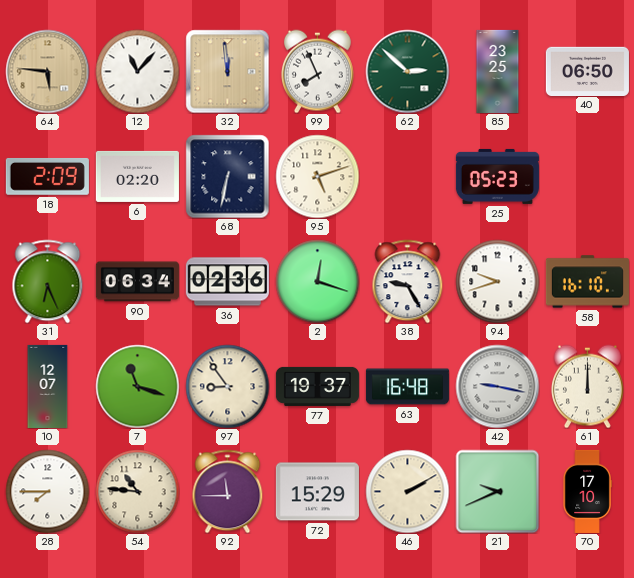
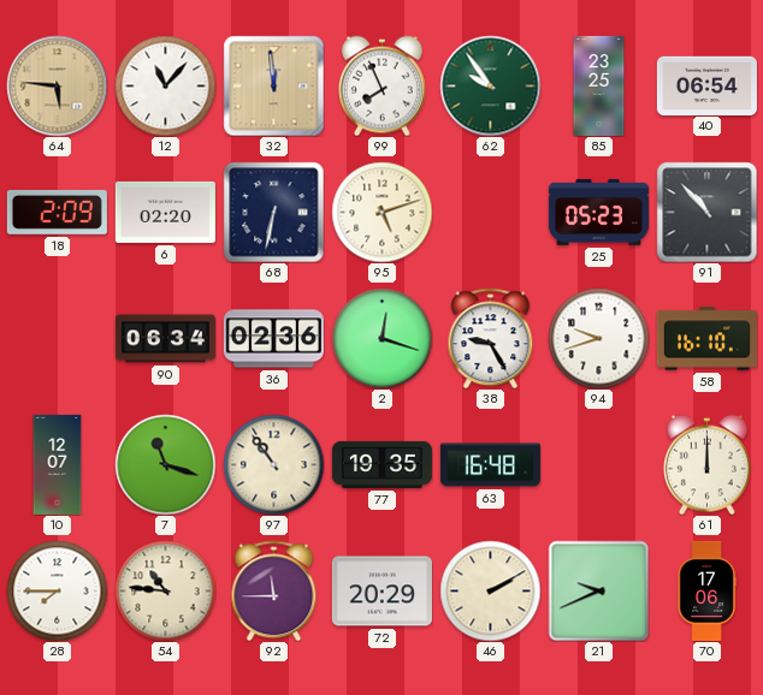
62: 2:52 -> 9:54
40: 06:50 -> 06:54
91: none -> 10:53
31: 6:26 -> none
97: 8:54 -> 10:54
77: 19:37 -> 19:35
42: 9:17 -> none
72: 15:29 -> 20:29
70: 17:10 -> 17:06
